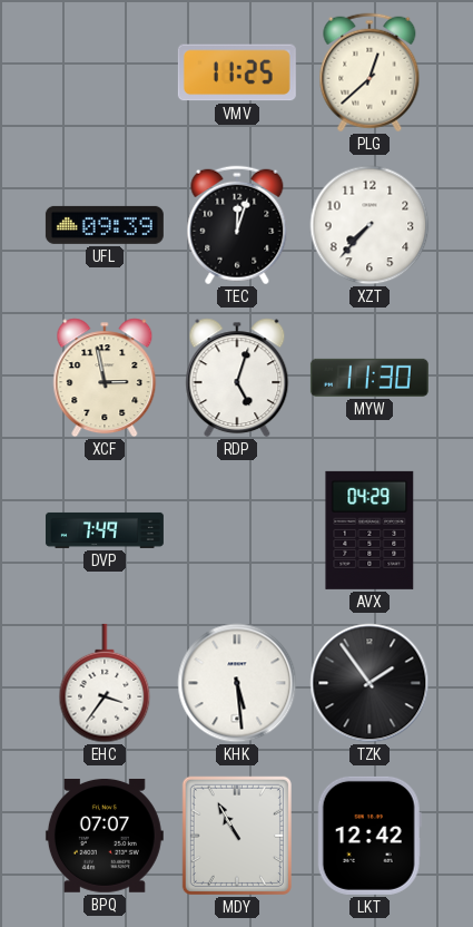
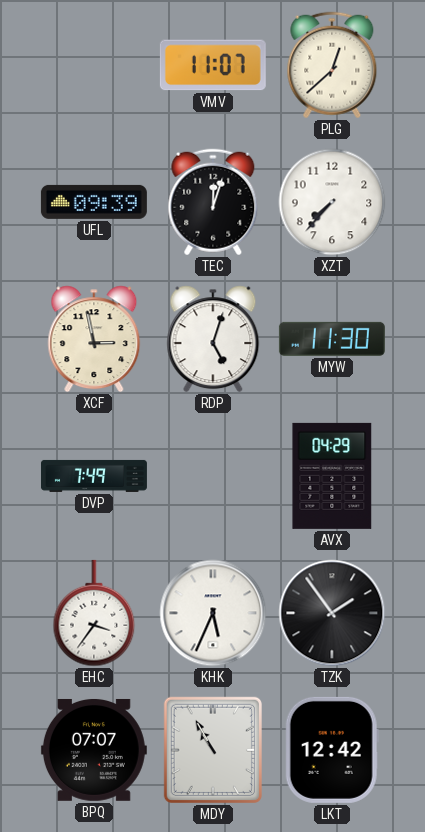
VMV: 11:25 -> 11:07
KHK: 5:29 -> 5:34
